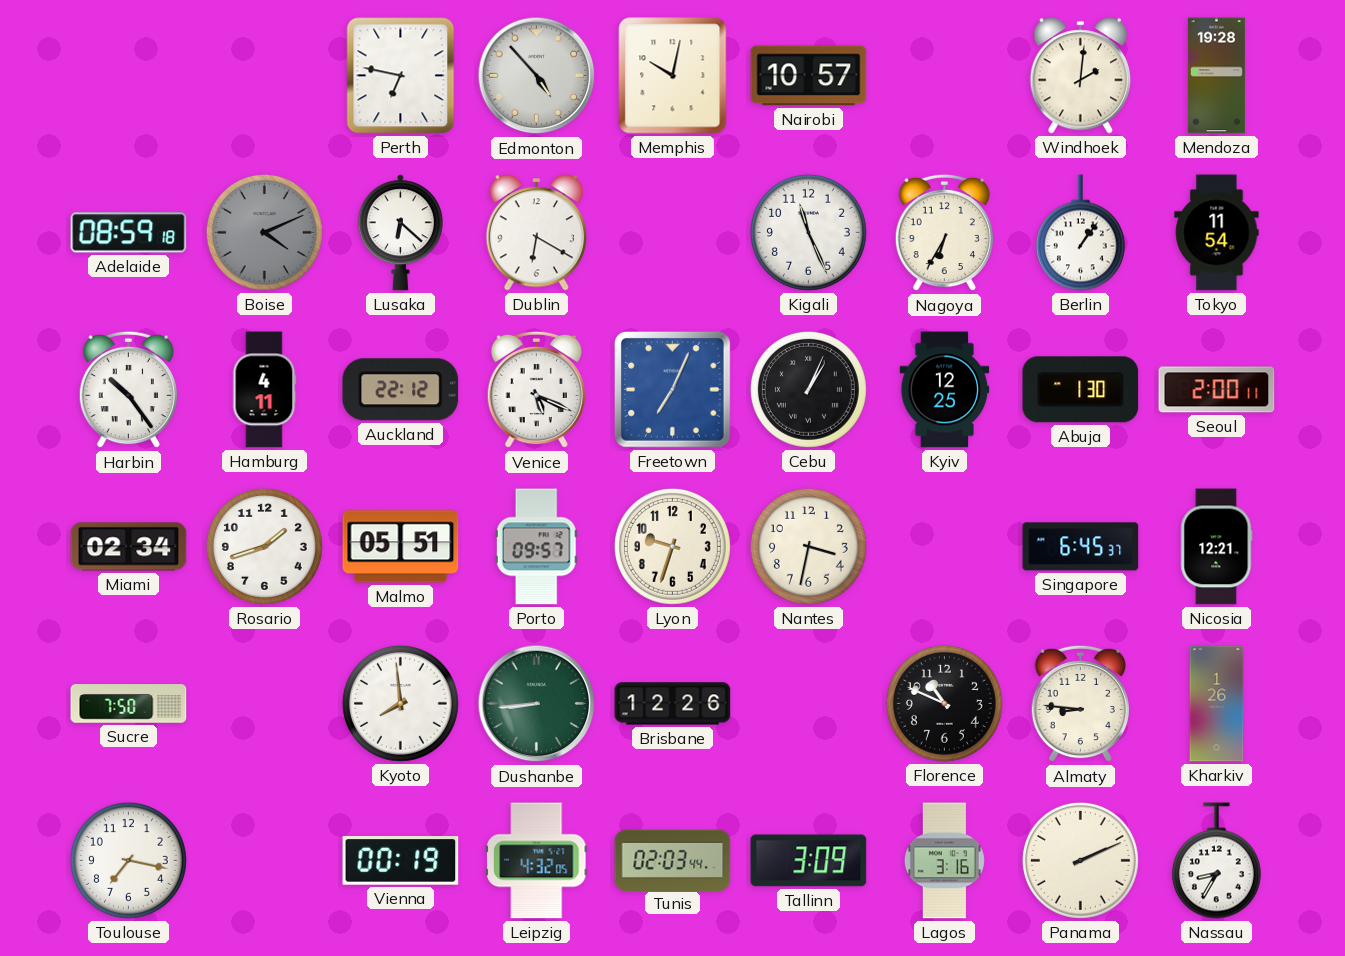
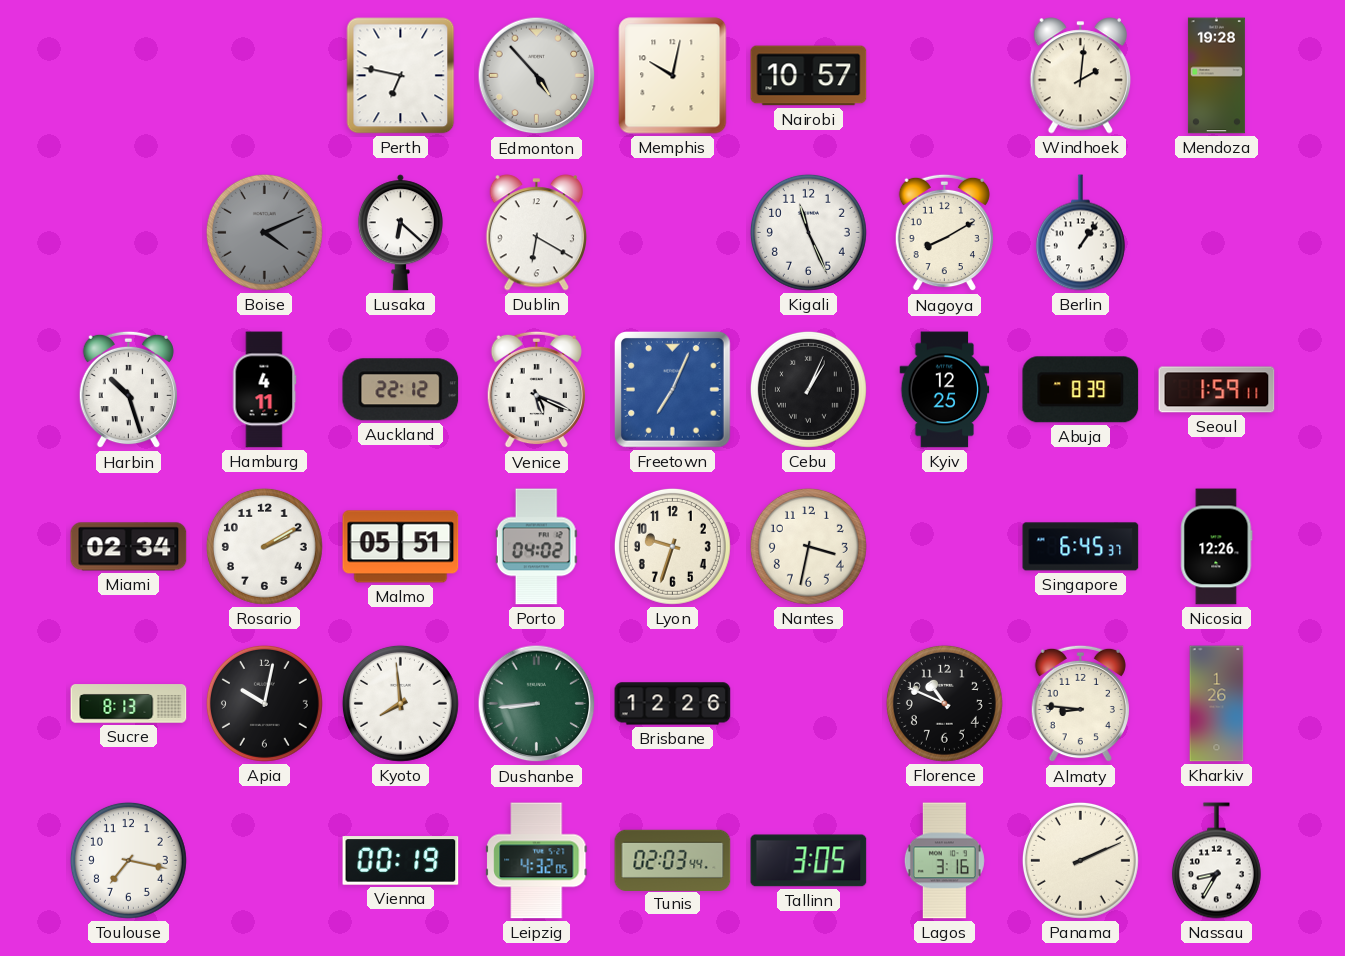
Adelaide: 08:59 -> none
Nagoya: 6:35 -> 8:10
Tokyo: 11:54 -> none
Harbin: 10:24 -> 10:27
Abuja: 1:30 -> 8:39
Seoul: 2:00 -> 1:59
Rosario: 1:42 -> 2:10
Porto: 09:57 -> 04:02
Nicosia: 12:21 -> 12:26
Sucre: 7:50 -> 8:13
Apia: none -> 10:02
Tallinn: 3:09 -> 3:05
